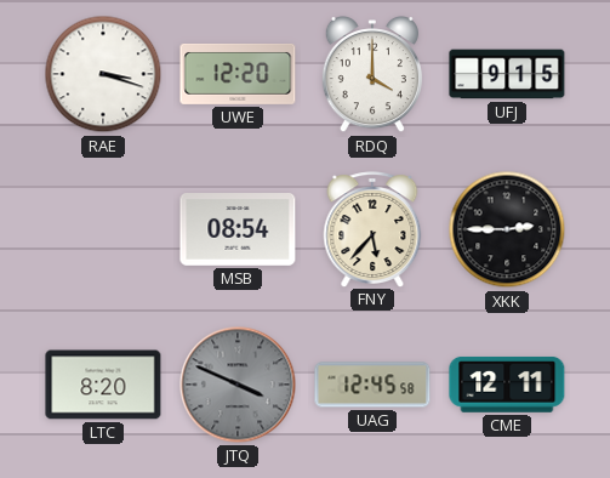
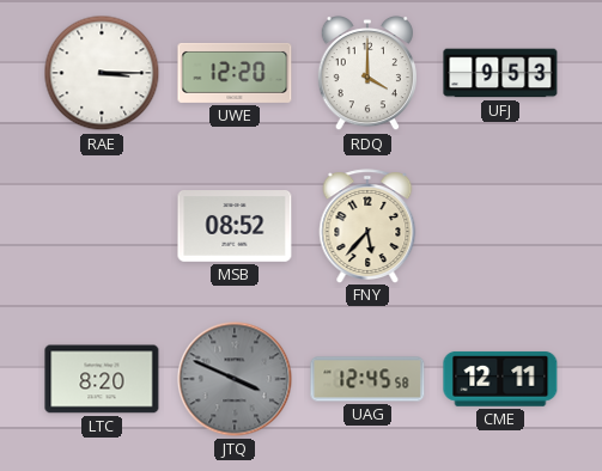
RAE: 3:18 -> 3:15
UFJ: 9:15 -> 9:53
MSB: 08:54 -> 08:52
XKK: 2:45 -> none
